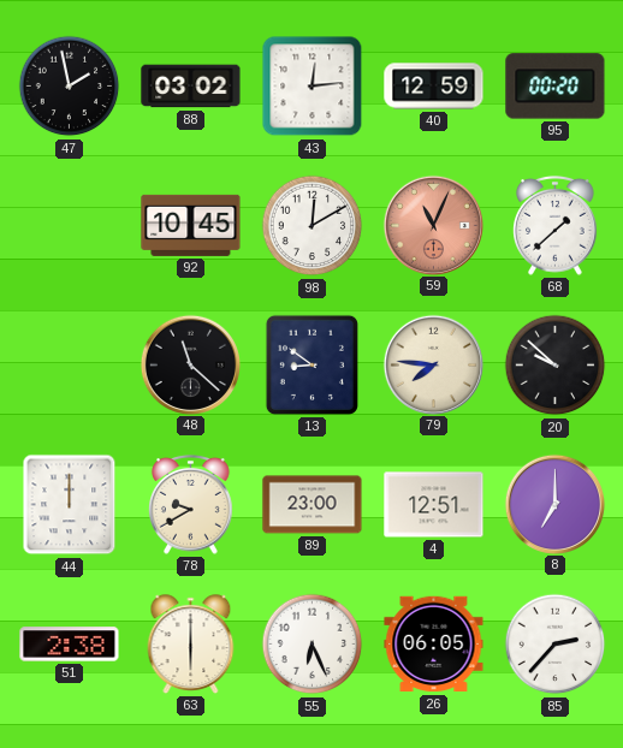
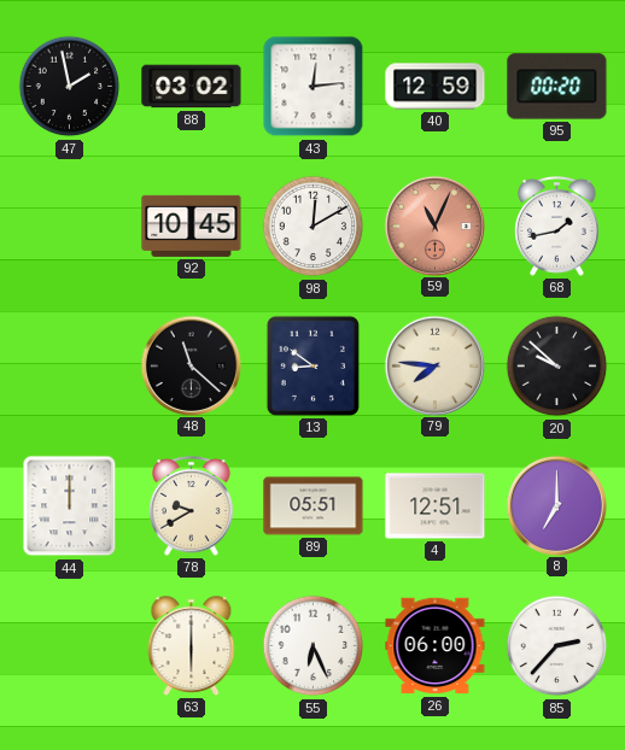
68: 1:38 -> 1:43
89: 23:00 -> 05:51
51: 2:38 -> none
26: 06:05 -> 06:00
